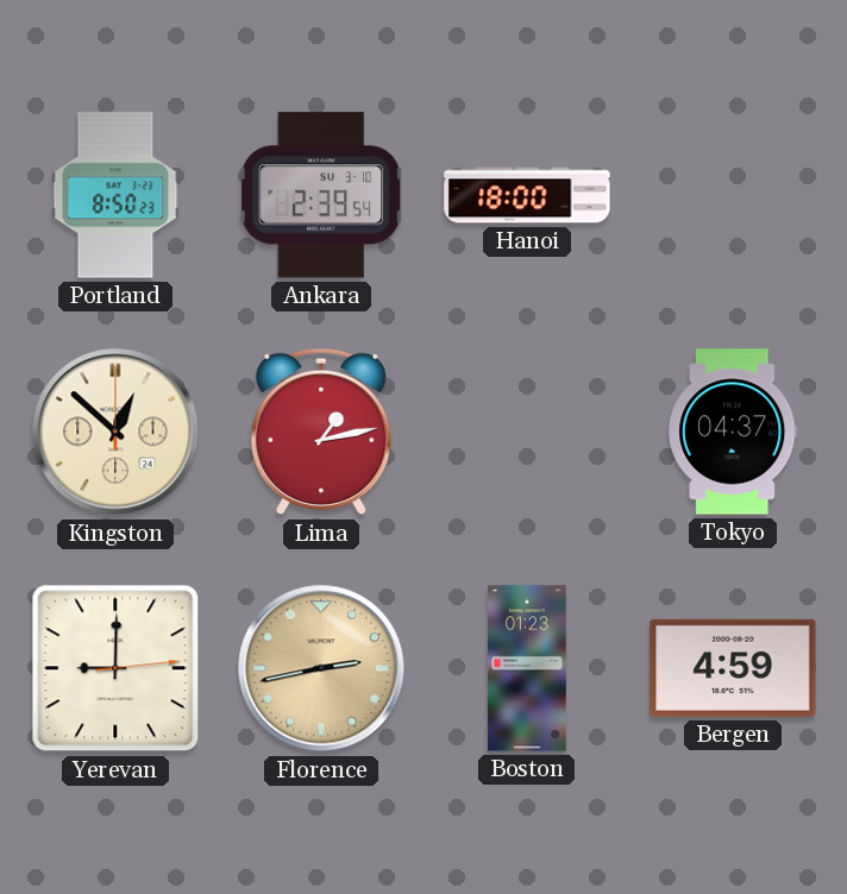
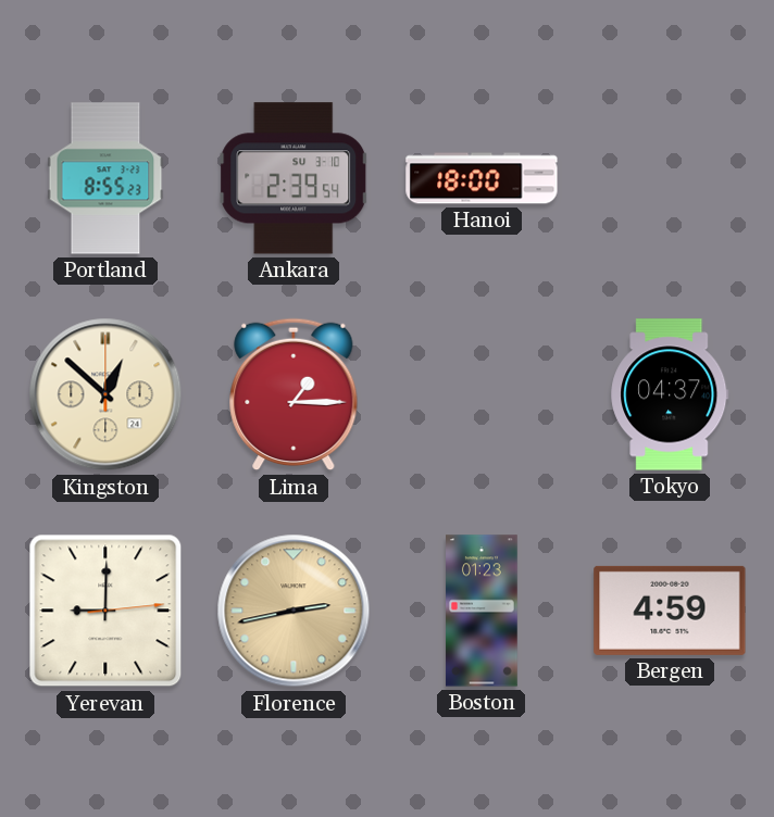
Portland: 8:50 -> 8:55
Lima: 1:13 -> 1:15
